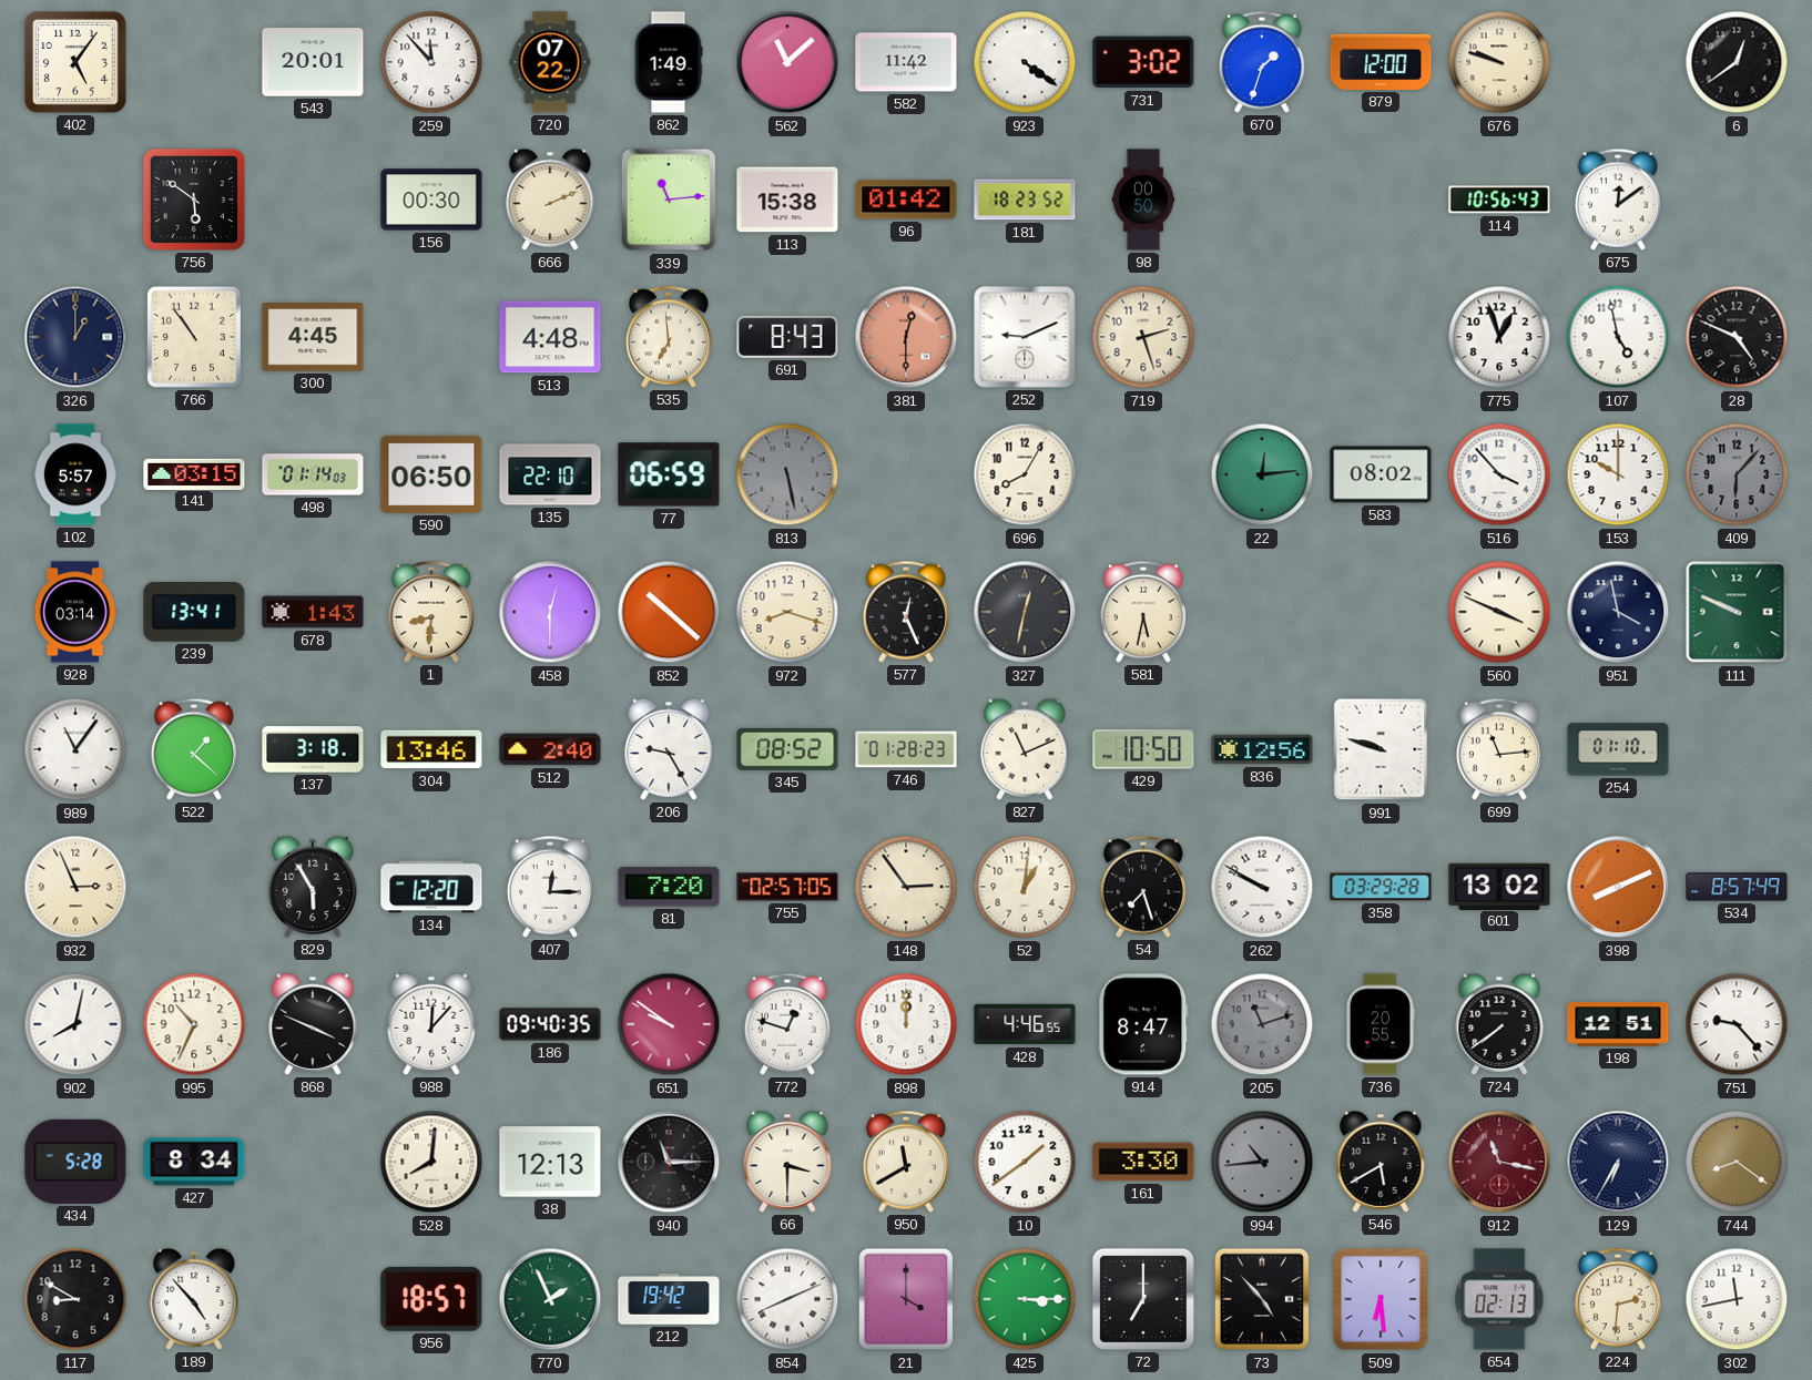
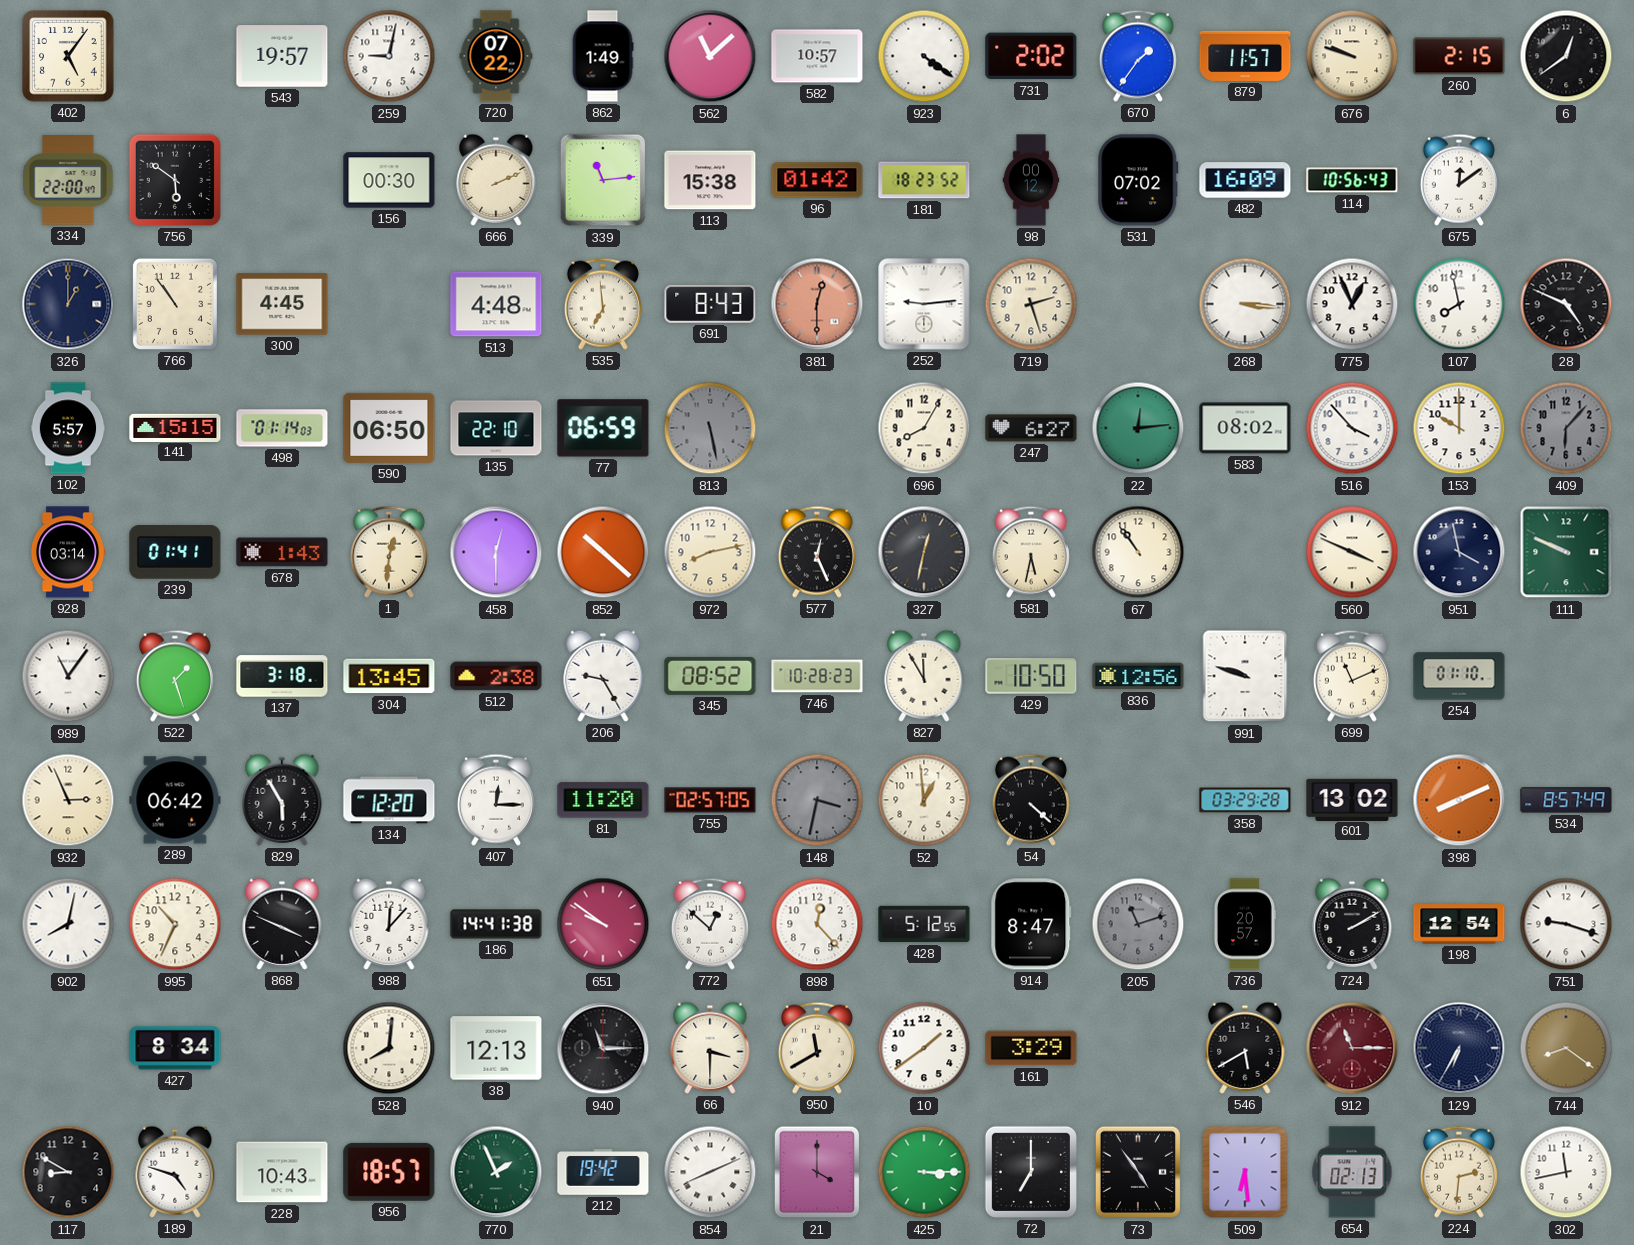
543: 20:01 -> 19:57
259: 11:53 -> 9:02
582: 11:42 -> 10:57
731: 3:02 -> 2:02
670: 1:33 -> 1:36
879: 12:00 -> 11:57
260: none -> 2:15
334: none -> 22:00
98: 00:50 -> 00:12
531: none -> 07:02
482: none -> 16:09
252: 9:11 -> 9:14
268: none -> 3:16
775: 12:57 -> 12:56
107: 4:58 -> 7:58
141: 03:15 -> 15:15
247: none -> 6:27
239: 13:41 -> 01:41
1: 8:31 -> 12:31
972: 8:18 -> 8:13
67: none -> 10:54
522: 1:22 -> 1:27
304: 13:46 -> 13:45
512: 2:40 -> 2:38
746: 01:28 -> 10:28
827: 11:11 -> 11:55
699: 11:14 -> 11:11
289: none -> 06:42
81: 7:20 -> 11:20
148: 2:54 -> 3:32
148 dial: cream -> grey
52: 1:01 -> 12:59
54: 7:27 -> 4:22
262: 9:50 -> none
186: 09:40 -> 14:41
772: 12:48 -> 12:52
898: 12:00 -> 12:23
428: 4:46 -> 5:12
736: 20:55 -> 20:57
724: 7:39 -> 2:10
198: 12:51 -> 12:54
751: 9:23 -> 9:18
434: 5:28 -> none
161: 3:30 -> 3:29
994: 10:44 -> none
912: 11:17 -> 11:15
189: 4:53 -> 4:48
228: none -> 10:43
73: 4:53 -> 4:54
